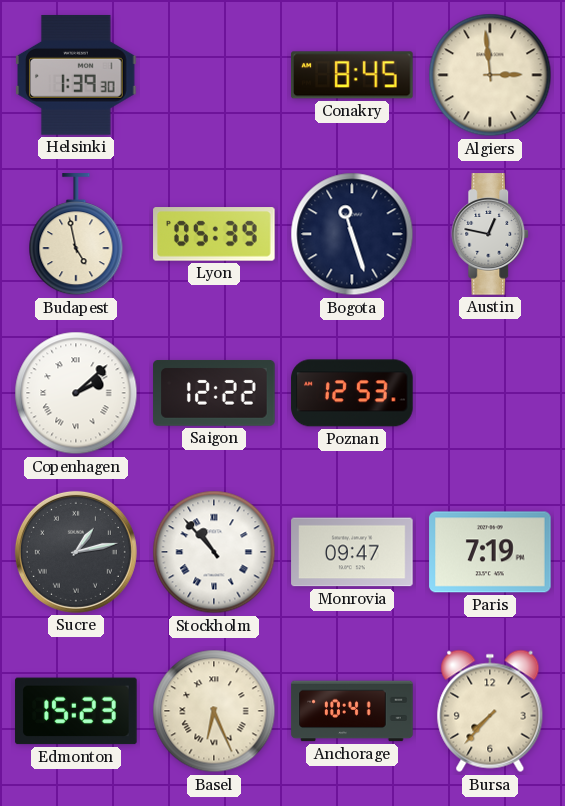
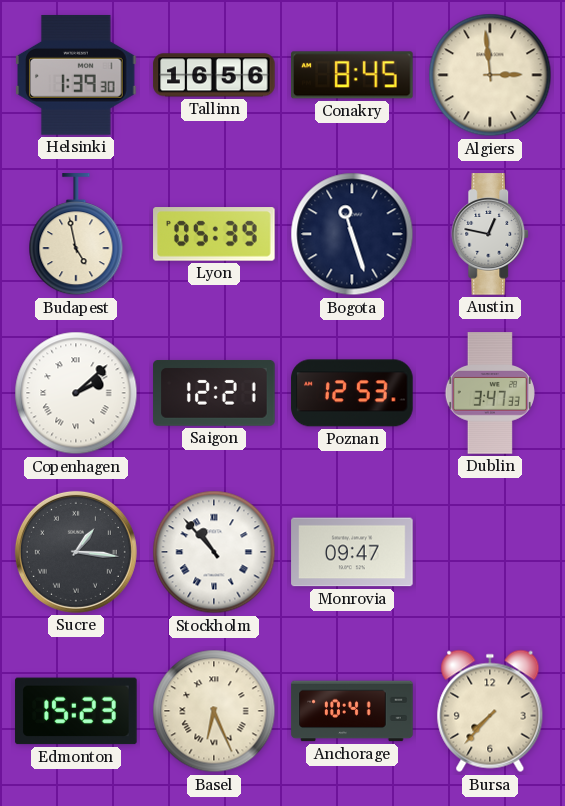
Tallinn: none -> 16:56
Saigon: 12:22 -> 12:21
Dublin: none -> 3:47
Sucre: 1:13 -> 1:16
Paris: 7:19 -> none
